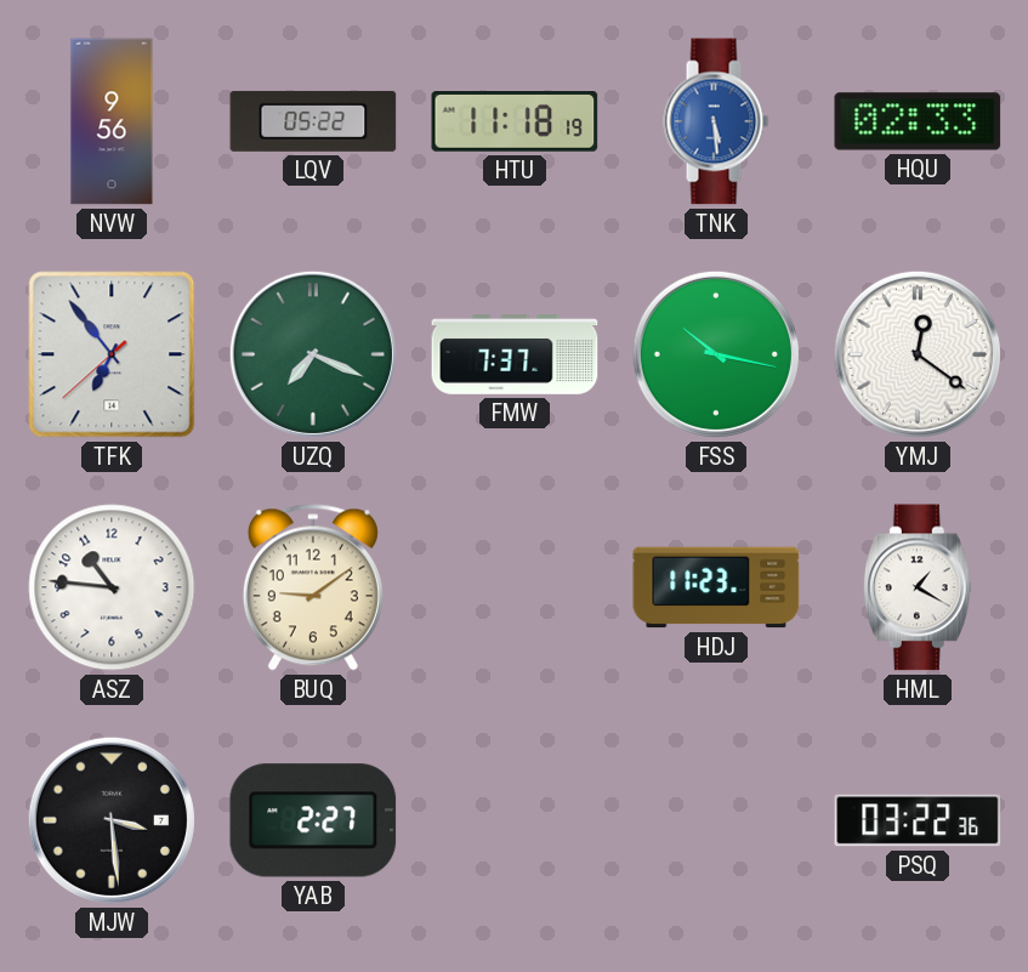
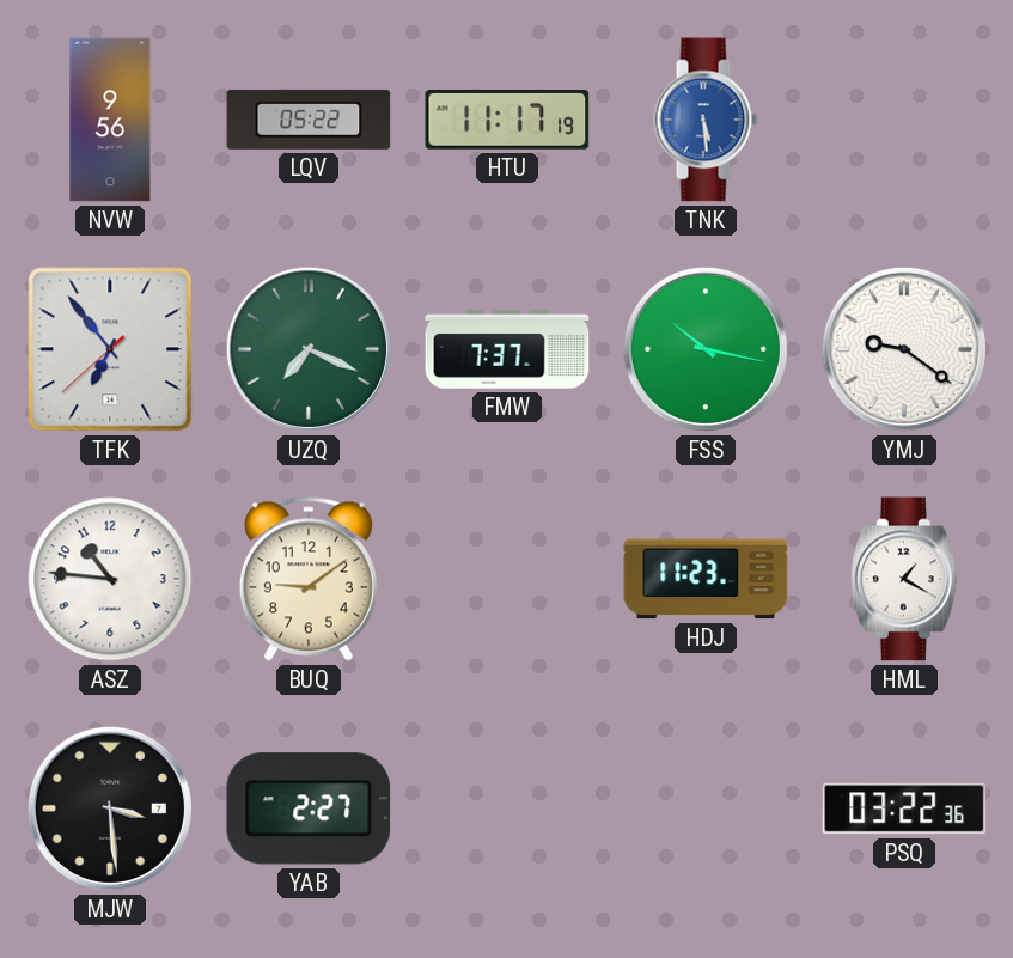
HTU: 11:18 -> 11:17
HQU: 02:33 -> none
YMJ: 12:21 -> 9:21
